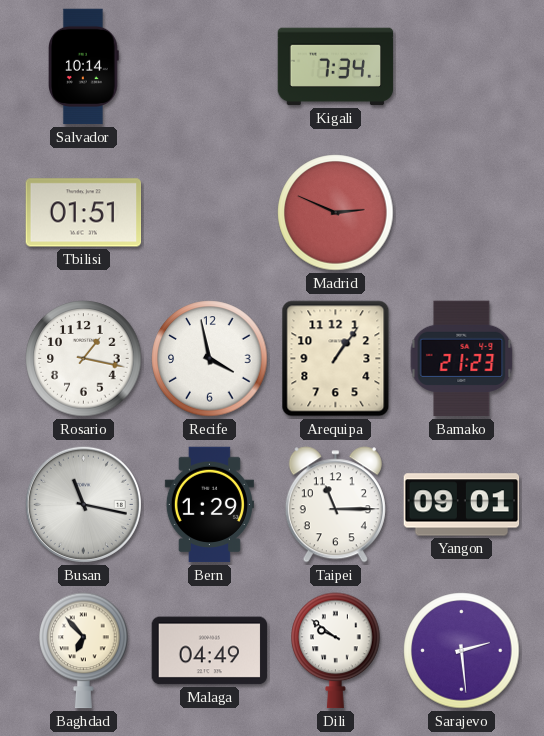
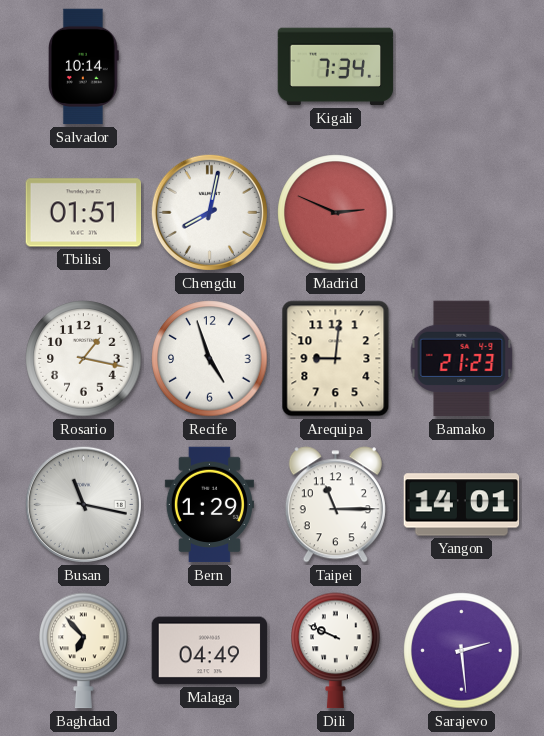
Chengdu: none -> 8:02
Recife: 3:58 -> 4:57
Arequipa: 1:06 -> 9:01
Yangon: 09:01 -> 14:01
Dili: 9:51 -> 9:49
